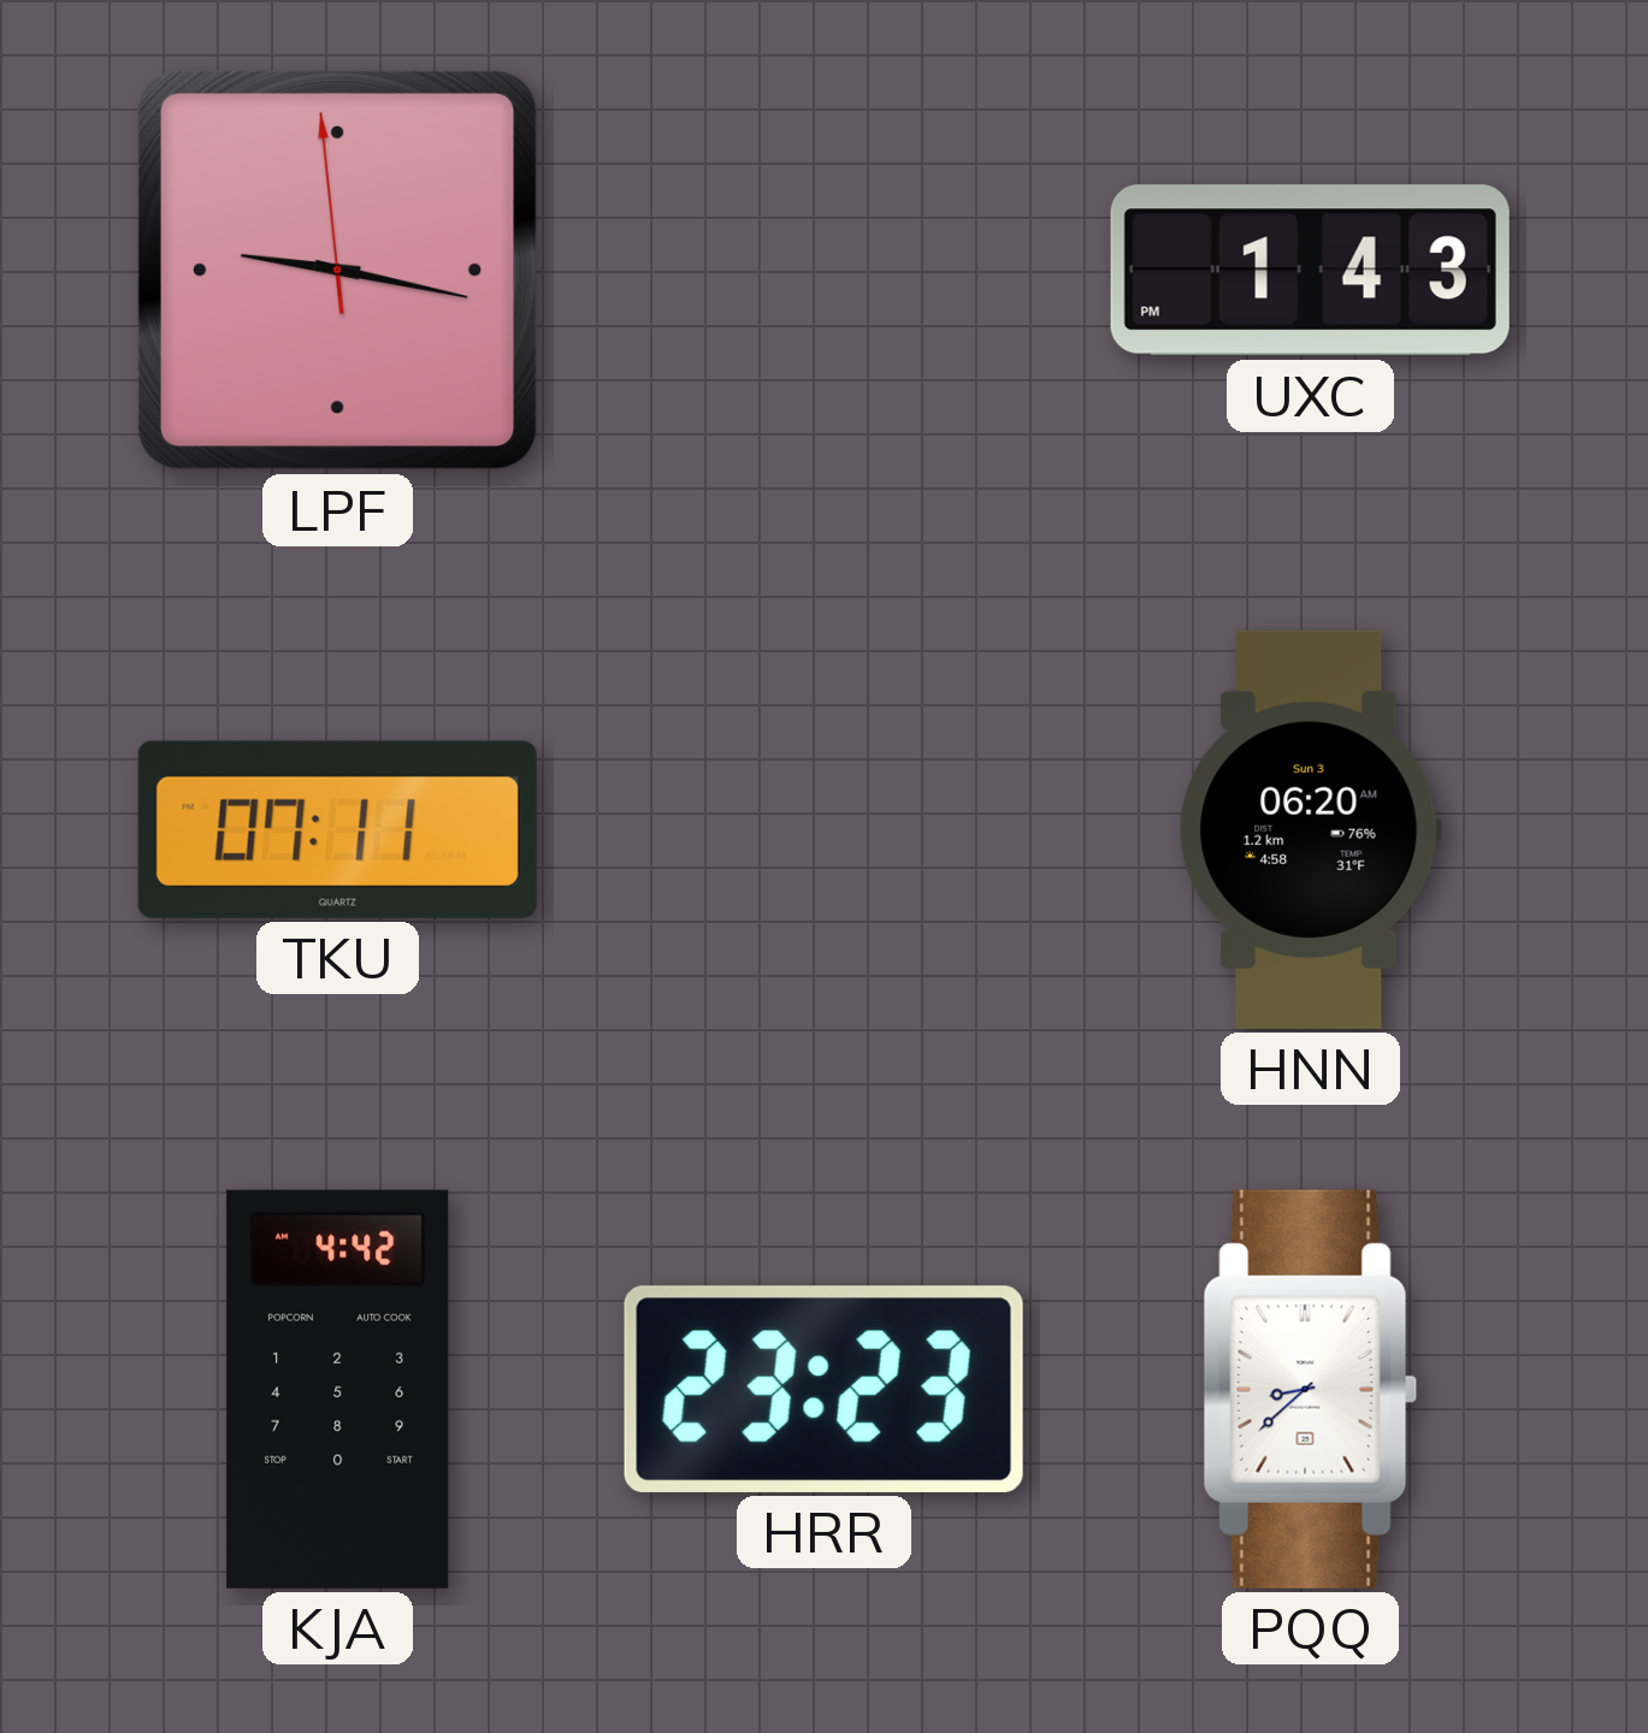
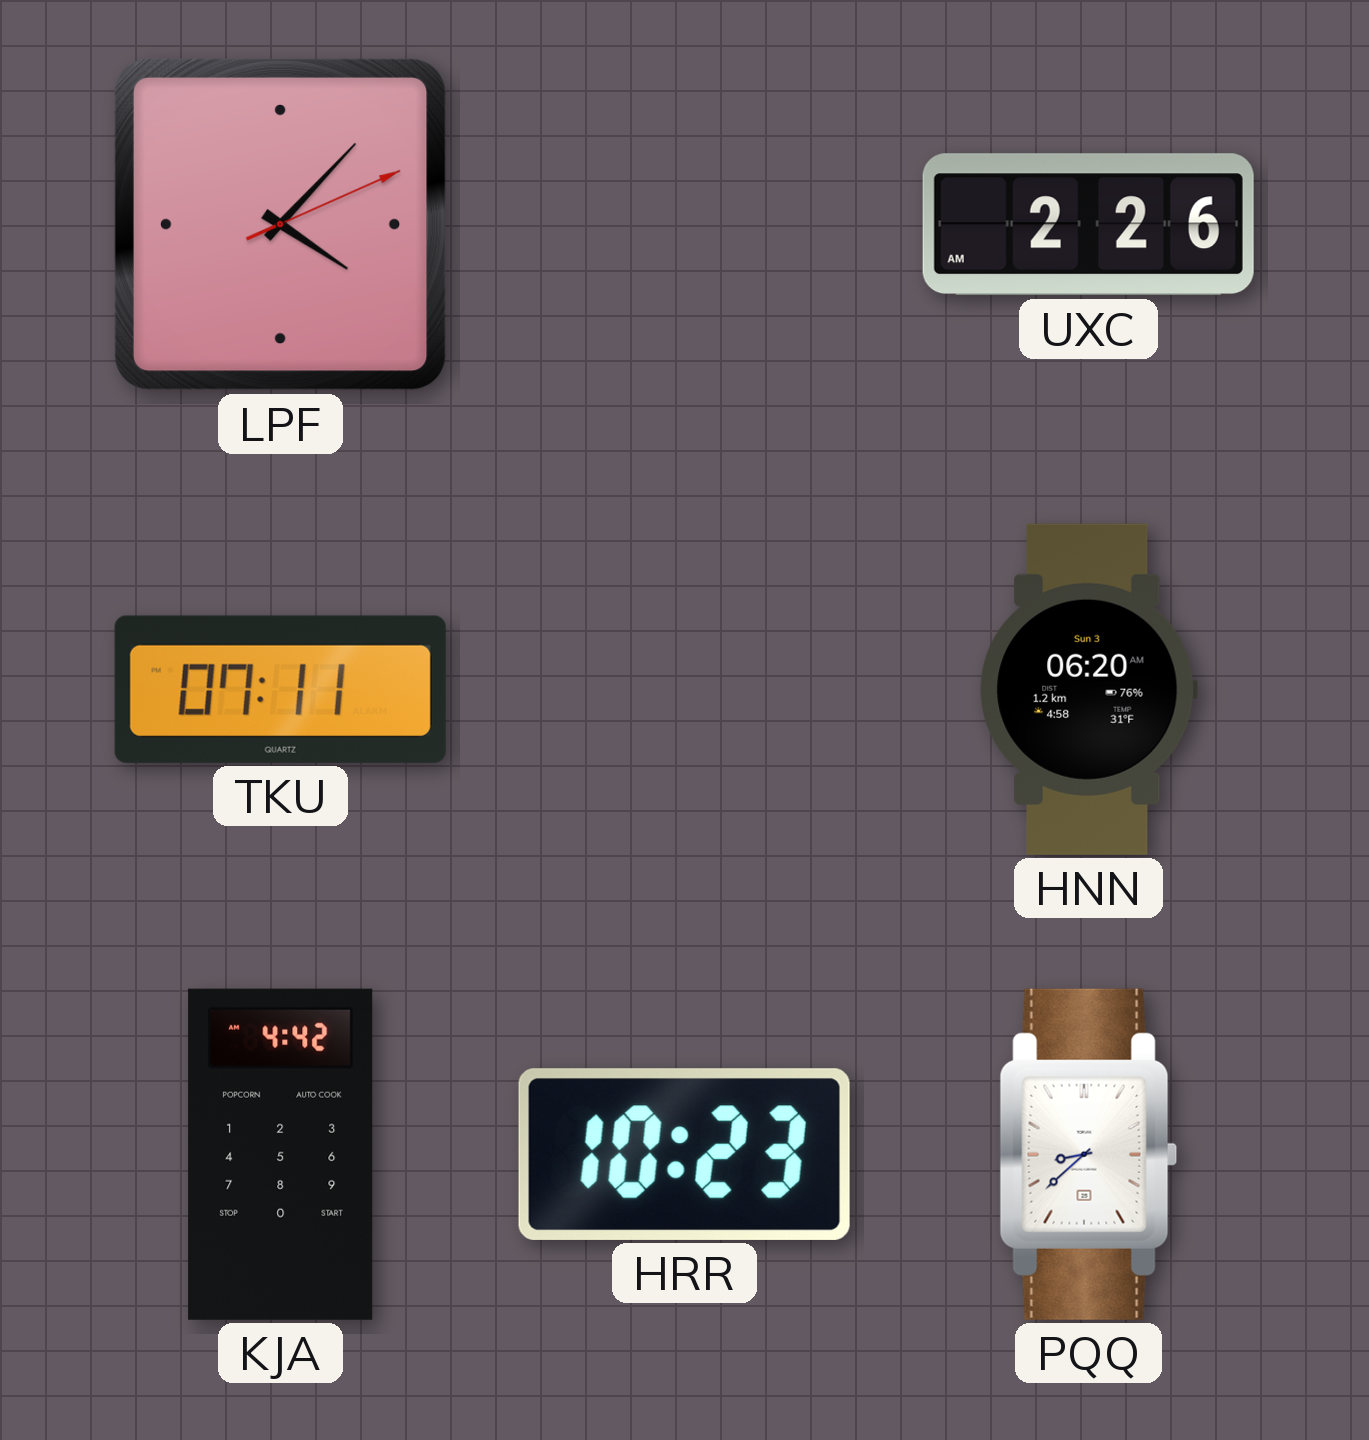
LPF: 9:16 -> 4:07
UXC: 1:43 -> 2:26
HRR: 23:23 -> 10:23
